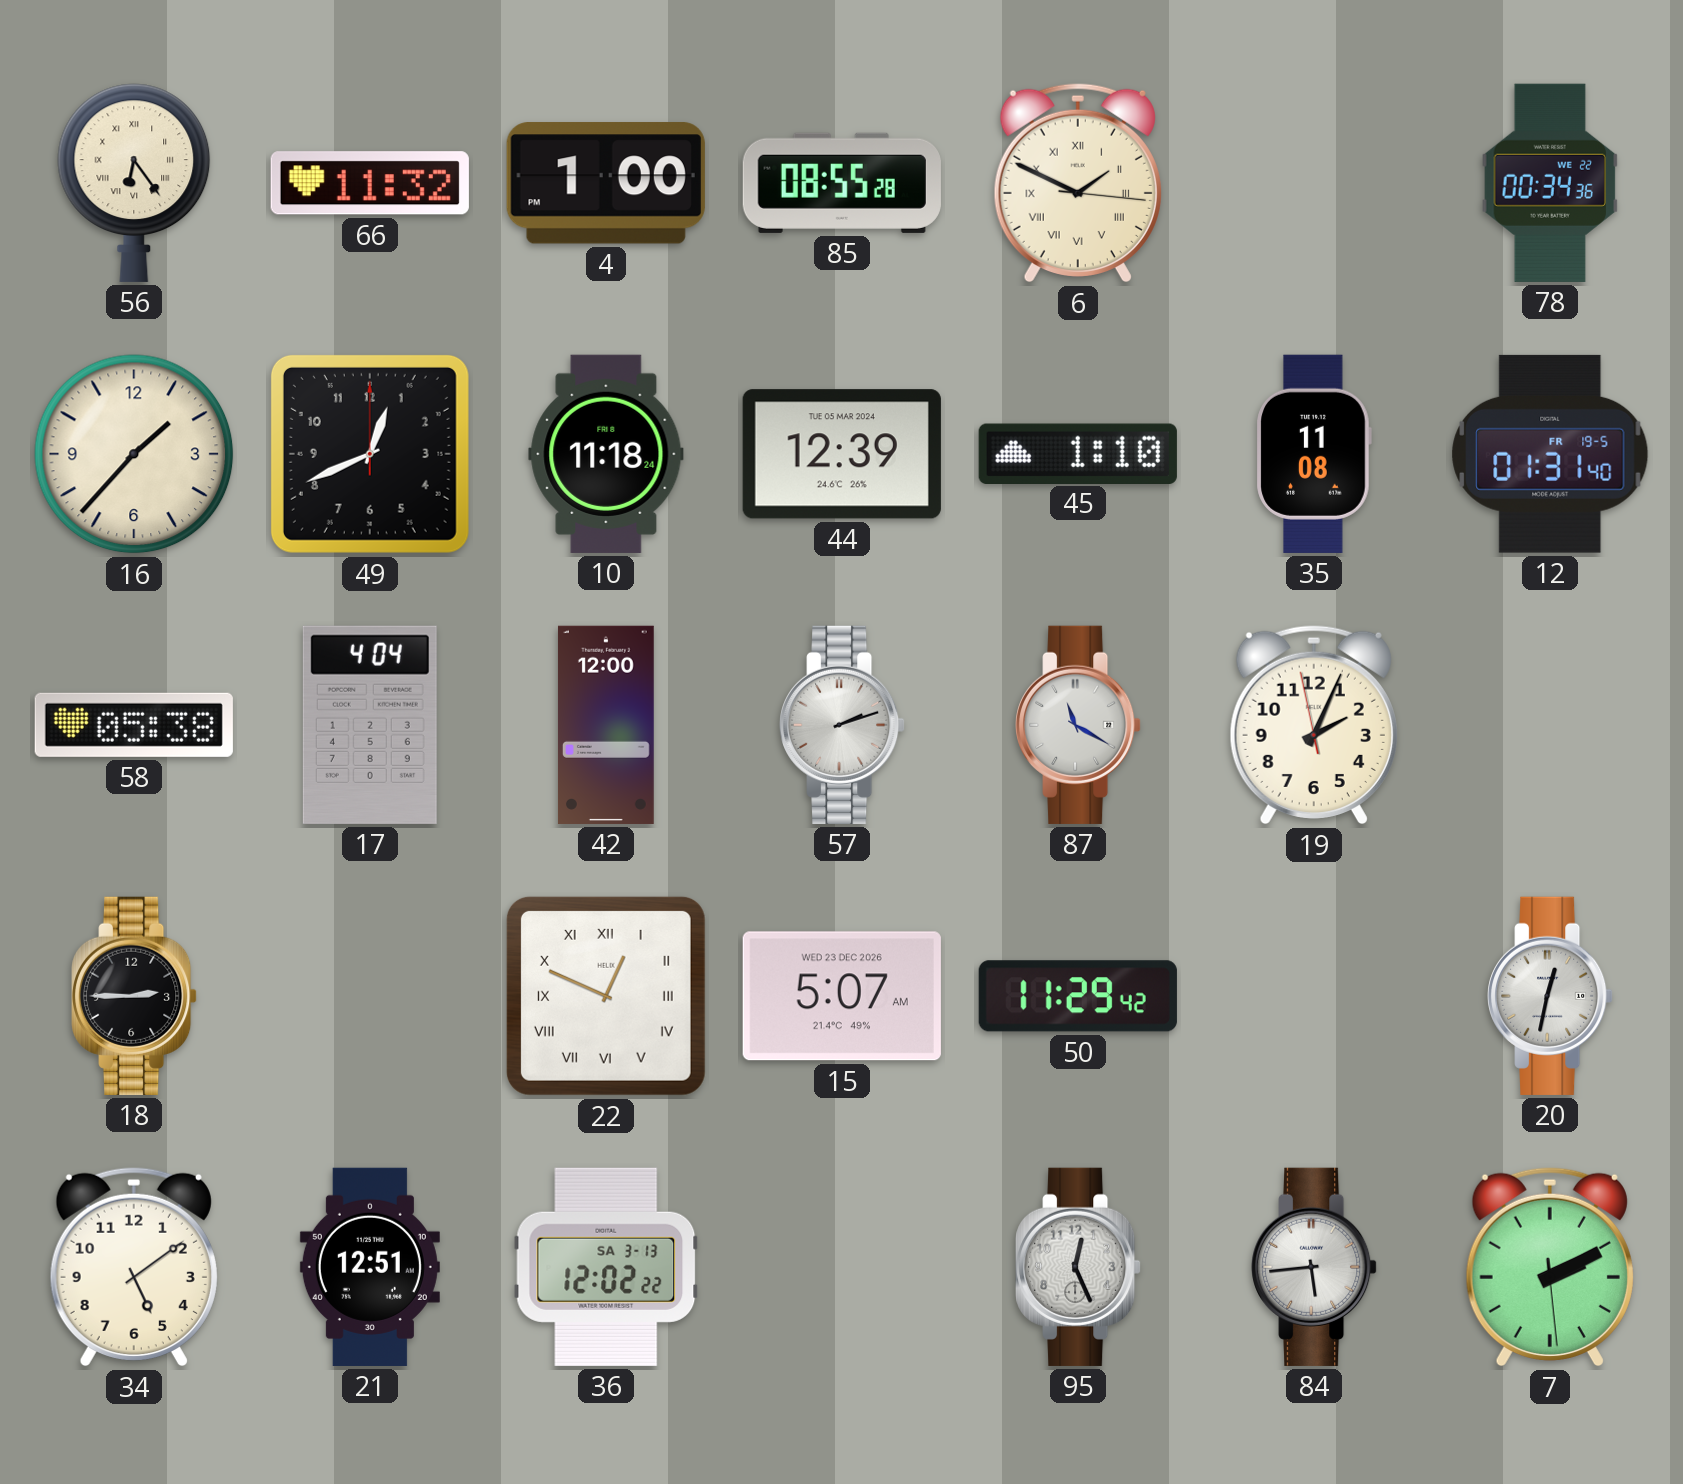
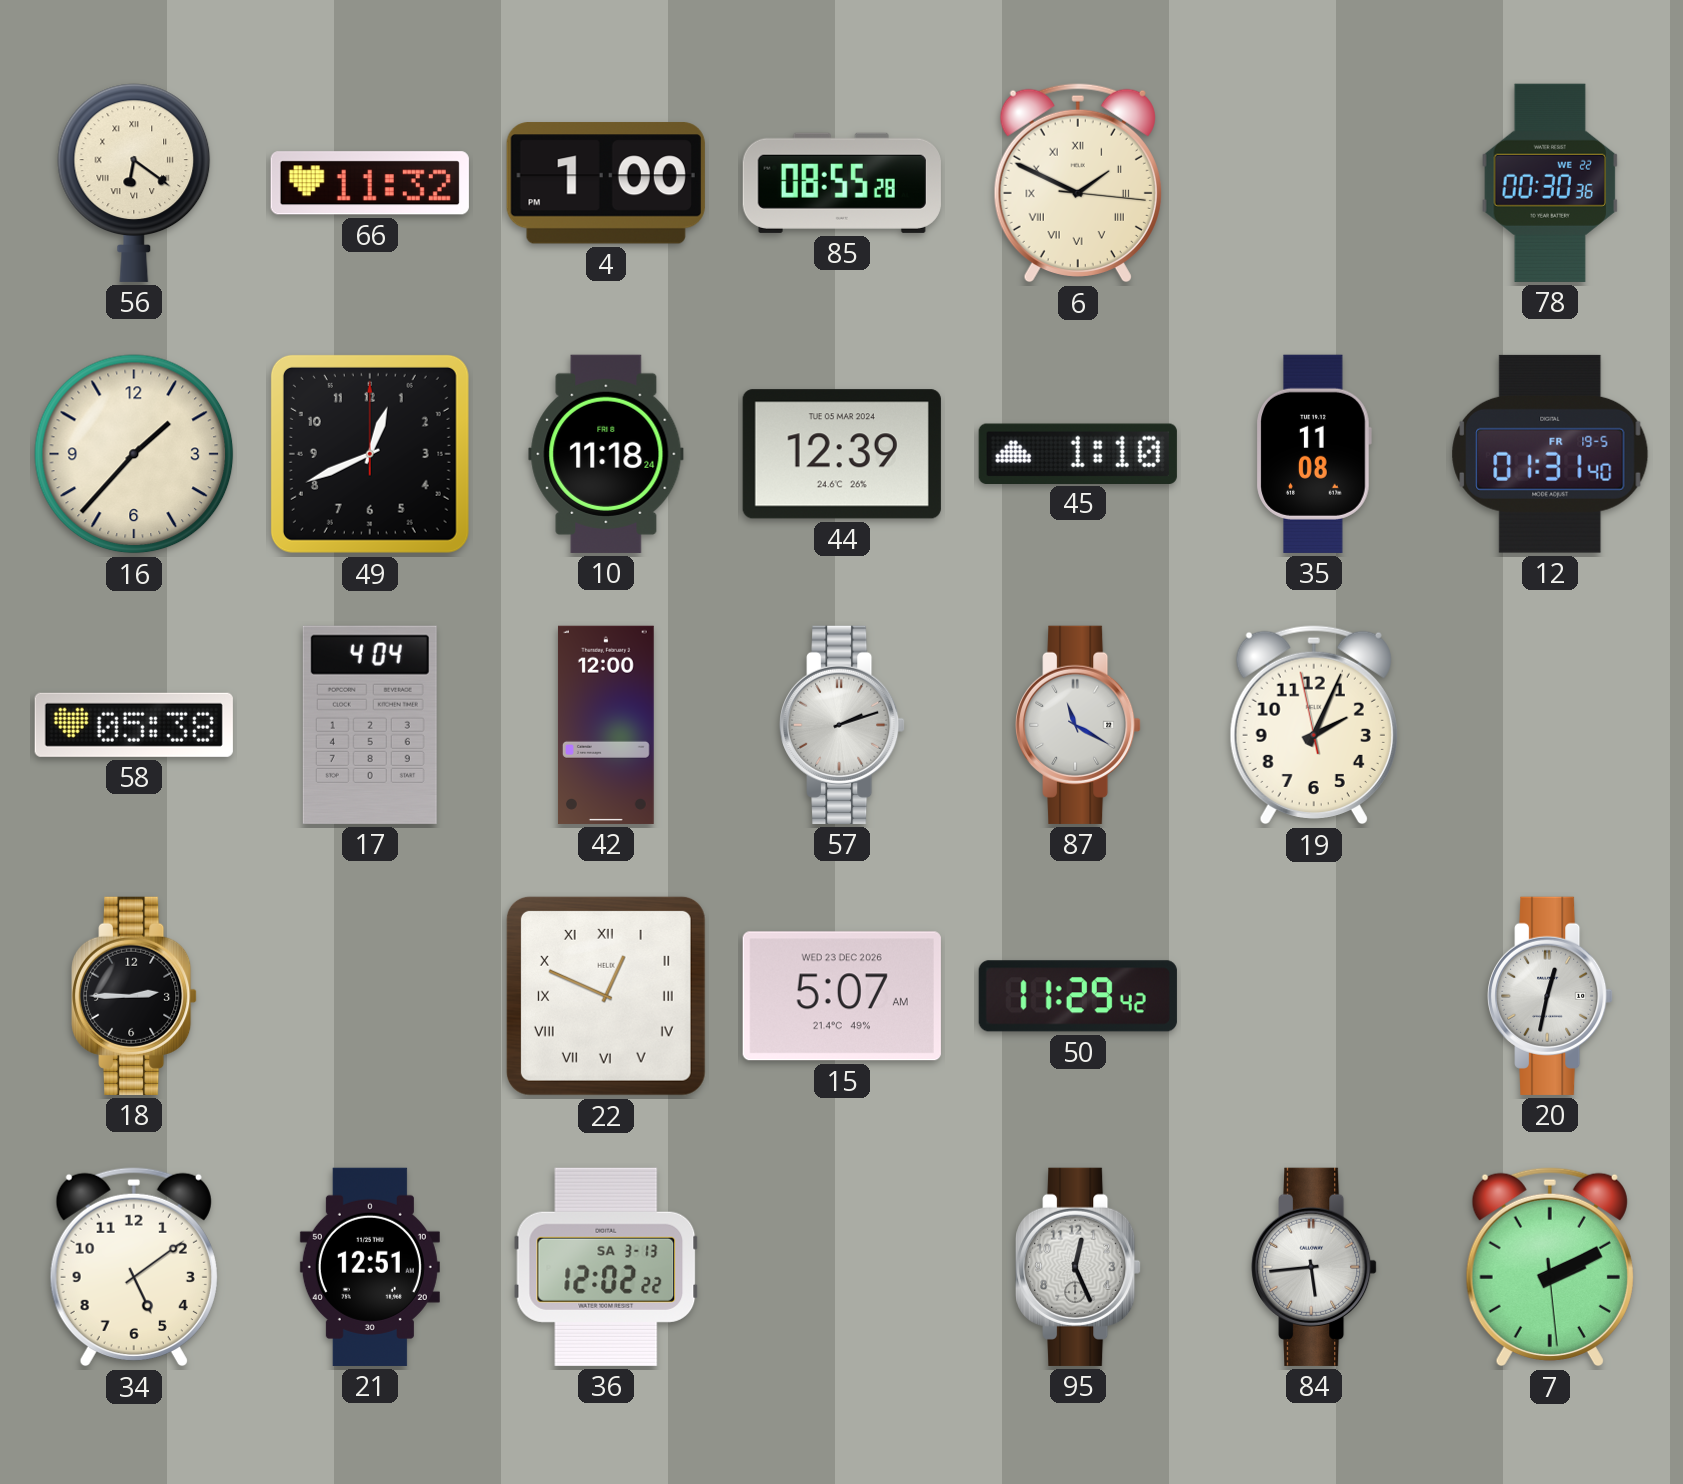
56: 6:24 -> 6:21
78: 00:34 -> 00:30
